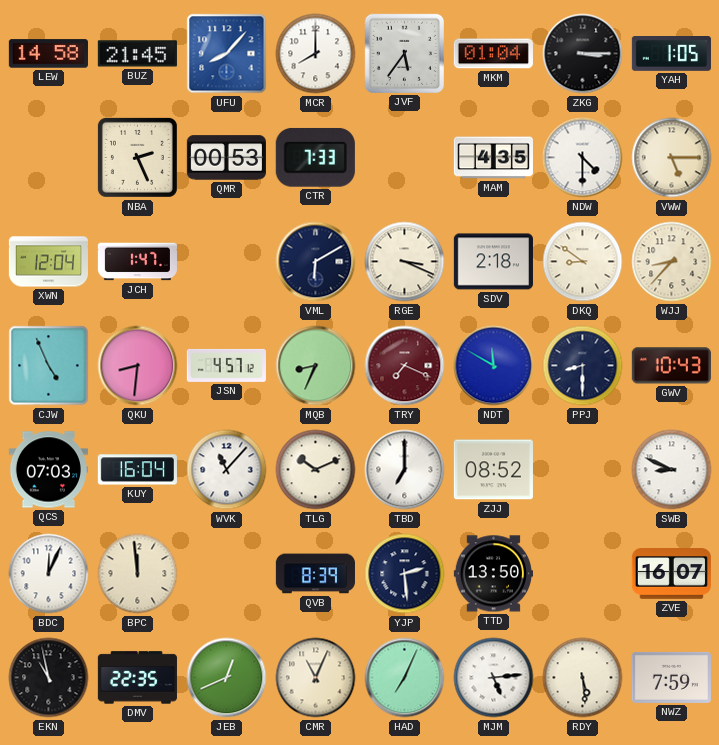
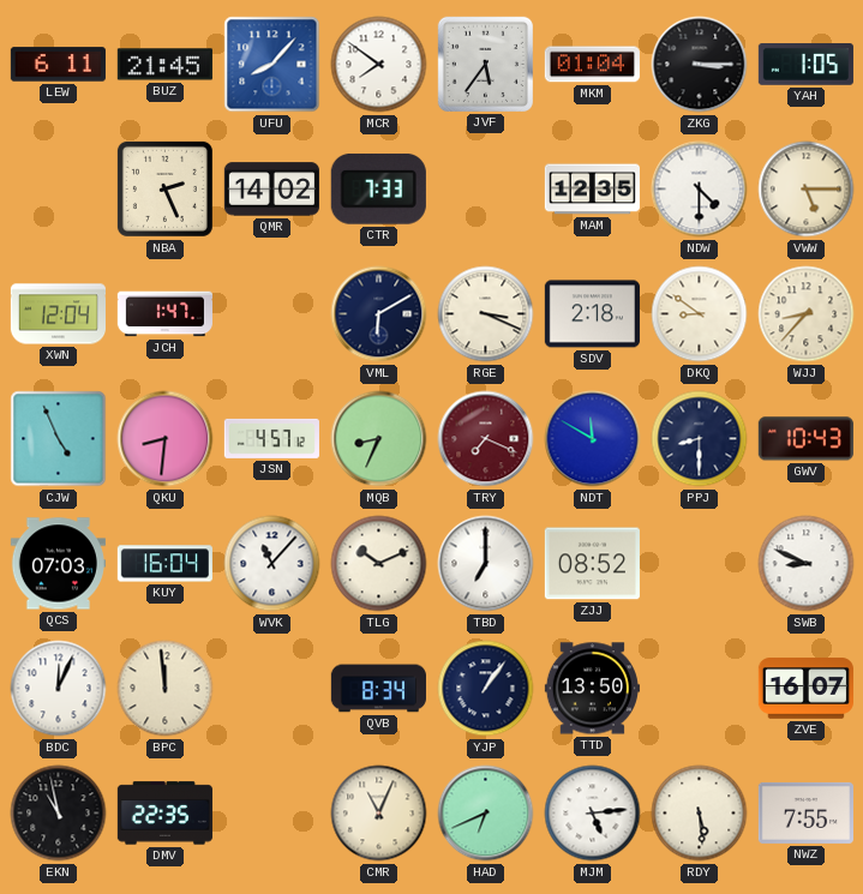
LEW: 14:58 -> 6:11
MCR: 8:00 -> 7:51
QMR: 00:53 -> 14:02
MAM: 4:35 -> 12:35
QVB: 8:39 -> 8:34
YJP: 2:29 -> 1:06
JEB: 12:41 -> none
HAD: 7:04 -> 6:41
NWZ: 7:59 -> 7:55
